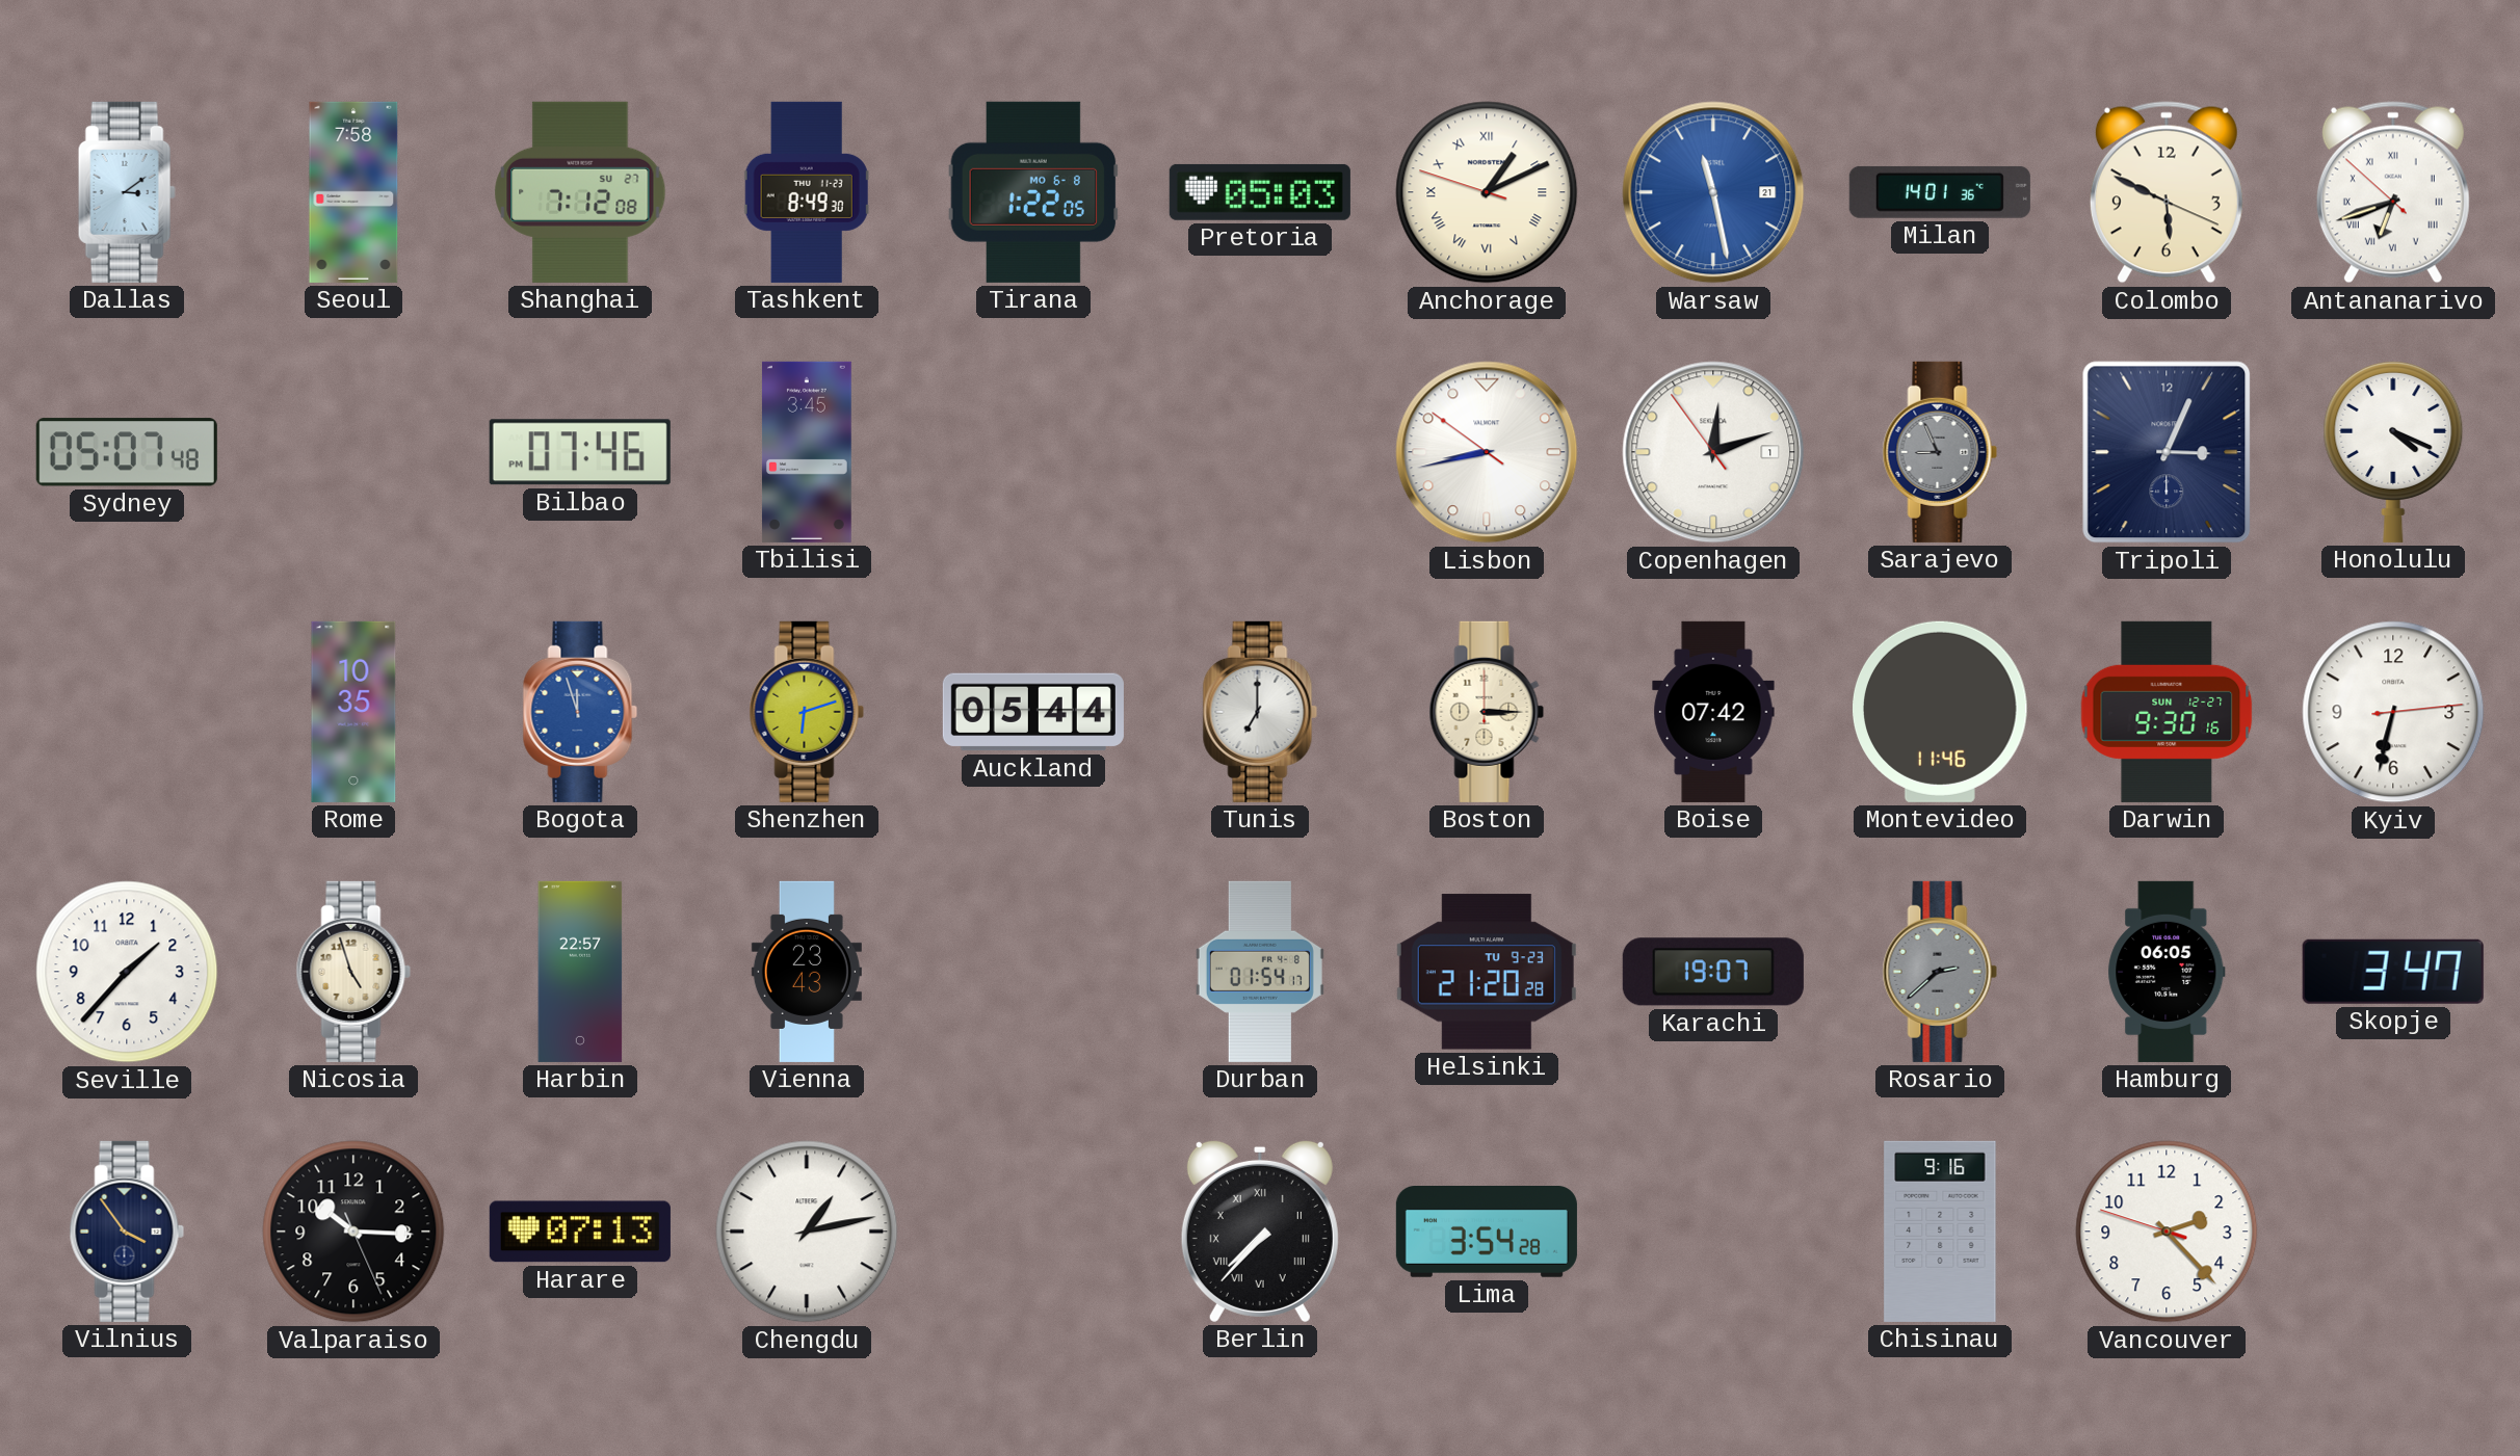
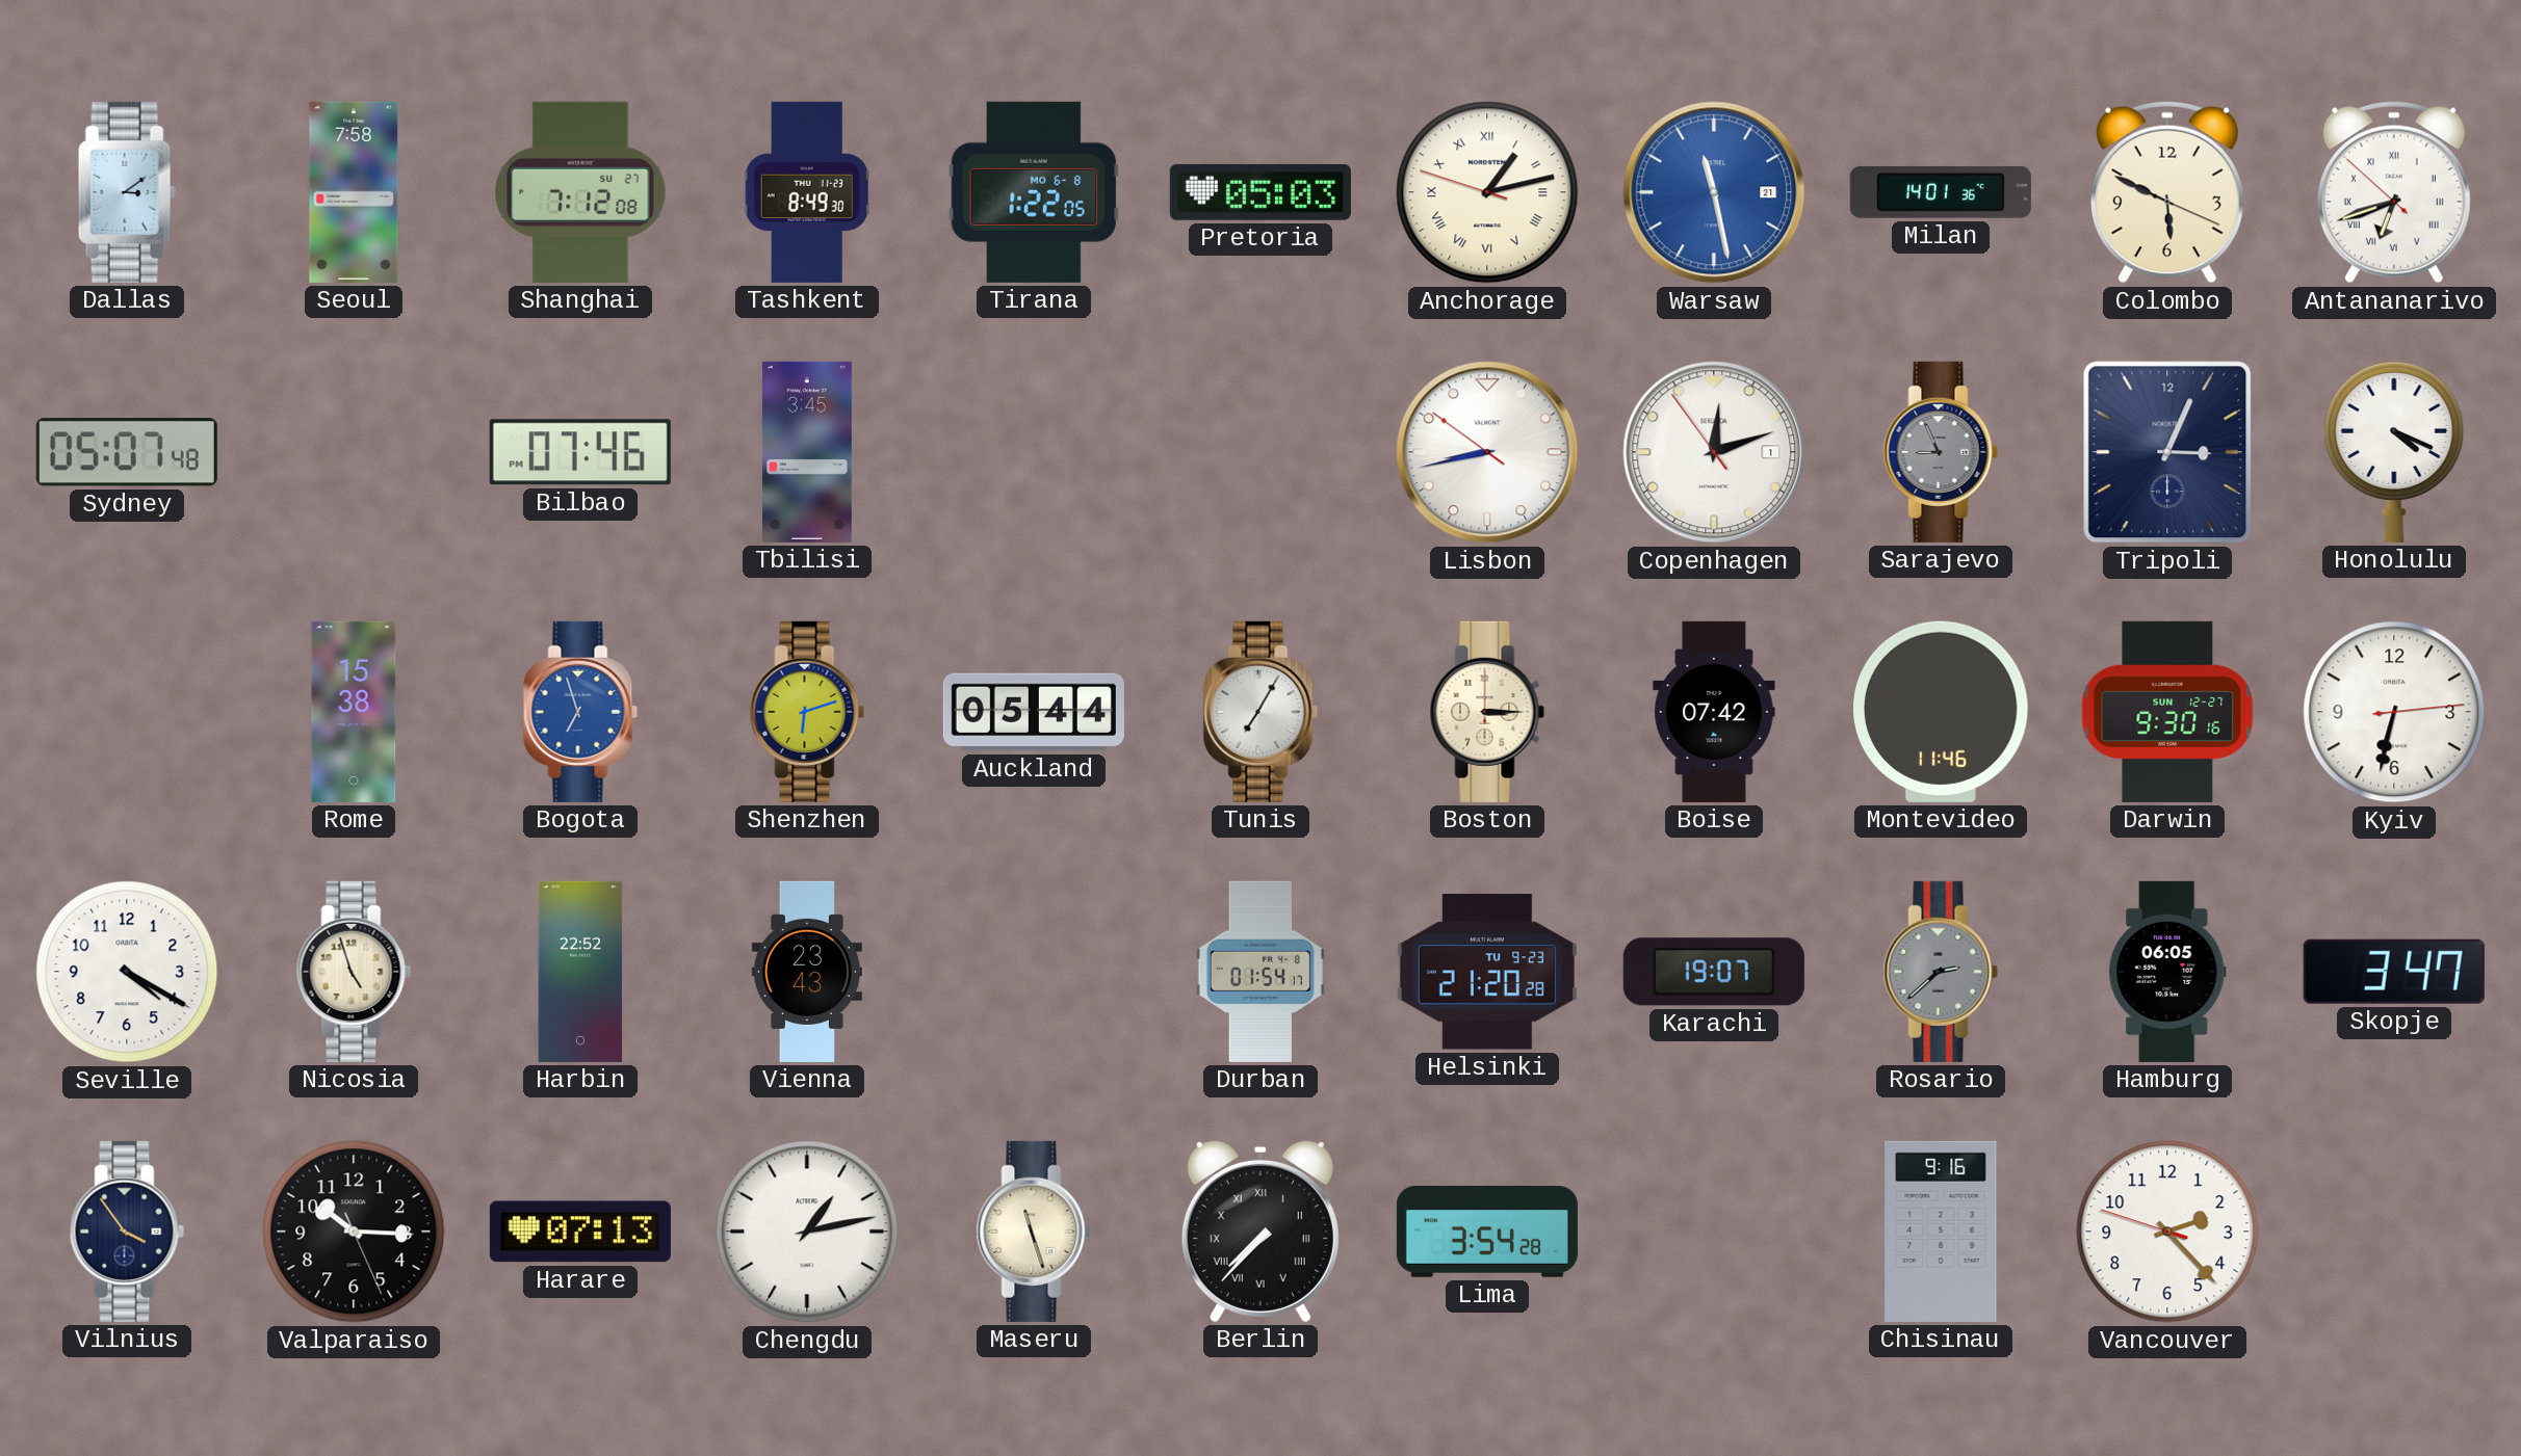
Anchorage: 1:10 -> 1:12
Rome: 10:35 -> 15:38
Bogota: 11:57 -> 6:57
Tunis: 7:00 -> 7:05
Seville: 1:37 -> 4:20
Harbin: 22:57 -> 22:52
Maseru: none -> 11:27
